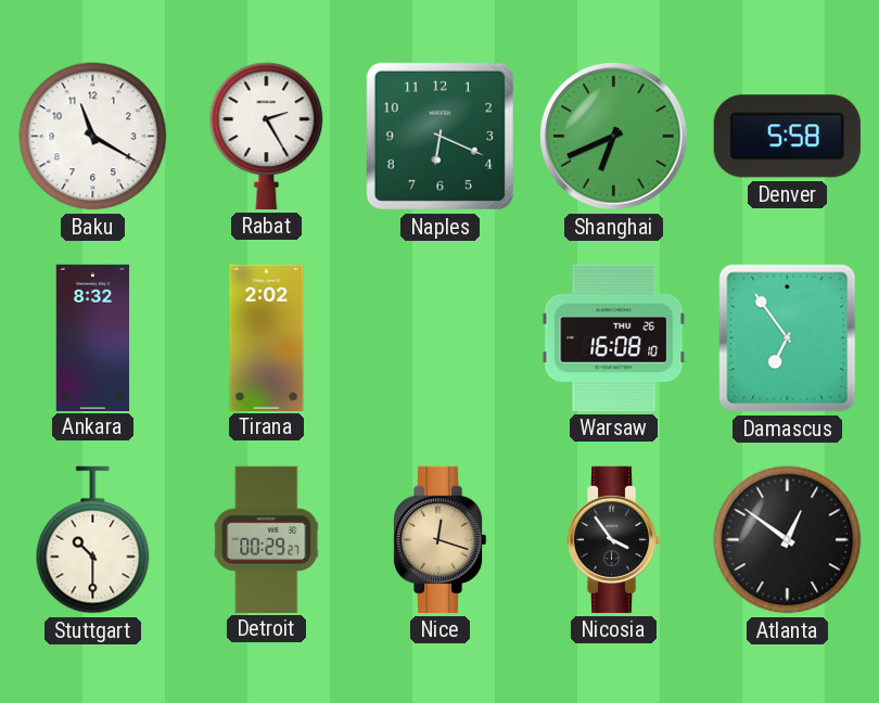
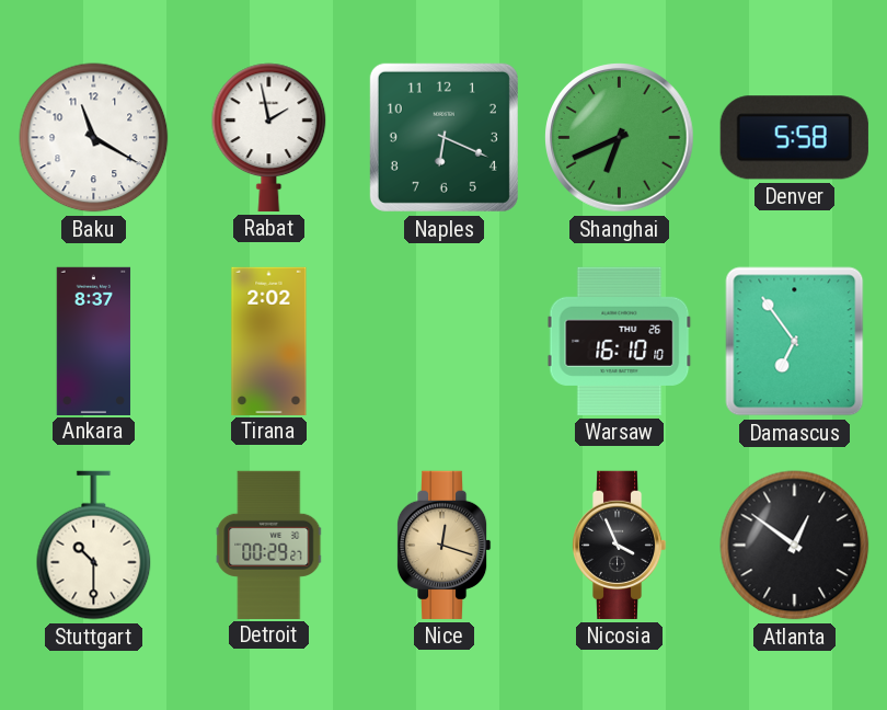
Rabat: 2:25 -> 1:58
Ankara: 8:32 -> 8:37
Warsaw: 16:08 -> 16:10
Nicosia: 3:54 -> 3:56
